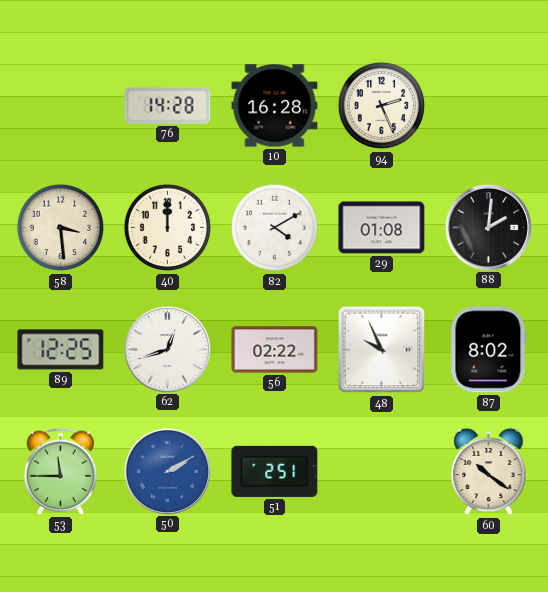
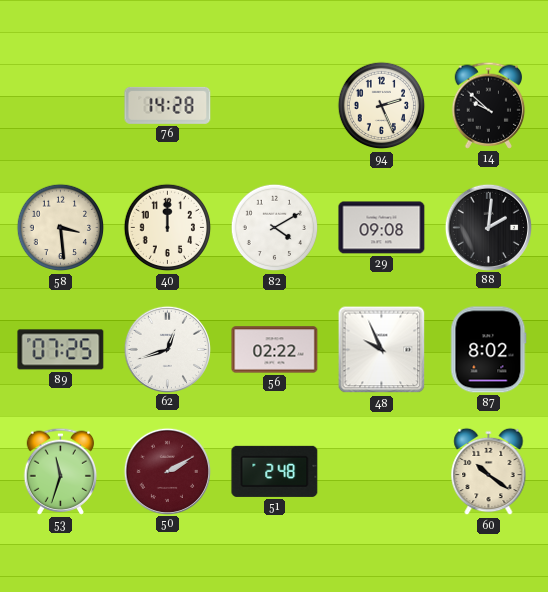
10: 16:28 -> none
14: none -> 9:52
29: 01:08 -> 09:08
89: 12:25 -> 07:25
53: 11:45 -> 11:33
50 dial: blue -> burgundy
51: 2:51 -> 2:48
